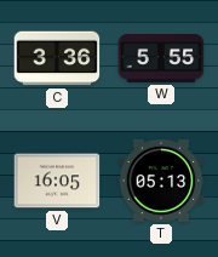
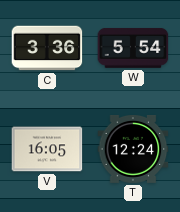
W: 5:55 -> 5:54
T: 05:13 -> 12:24
